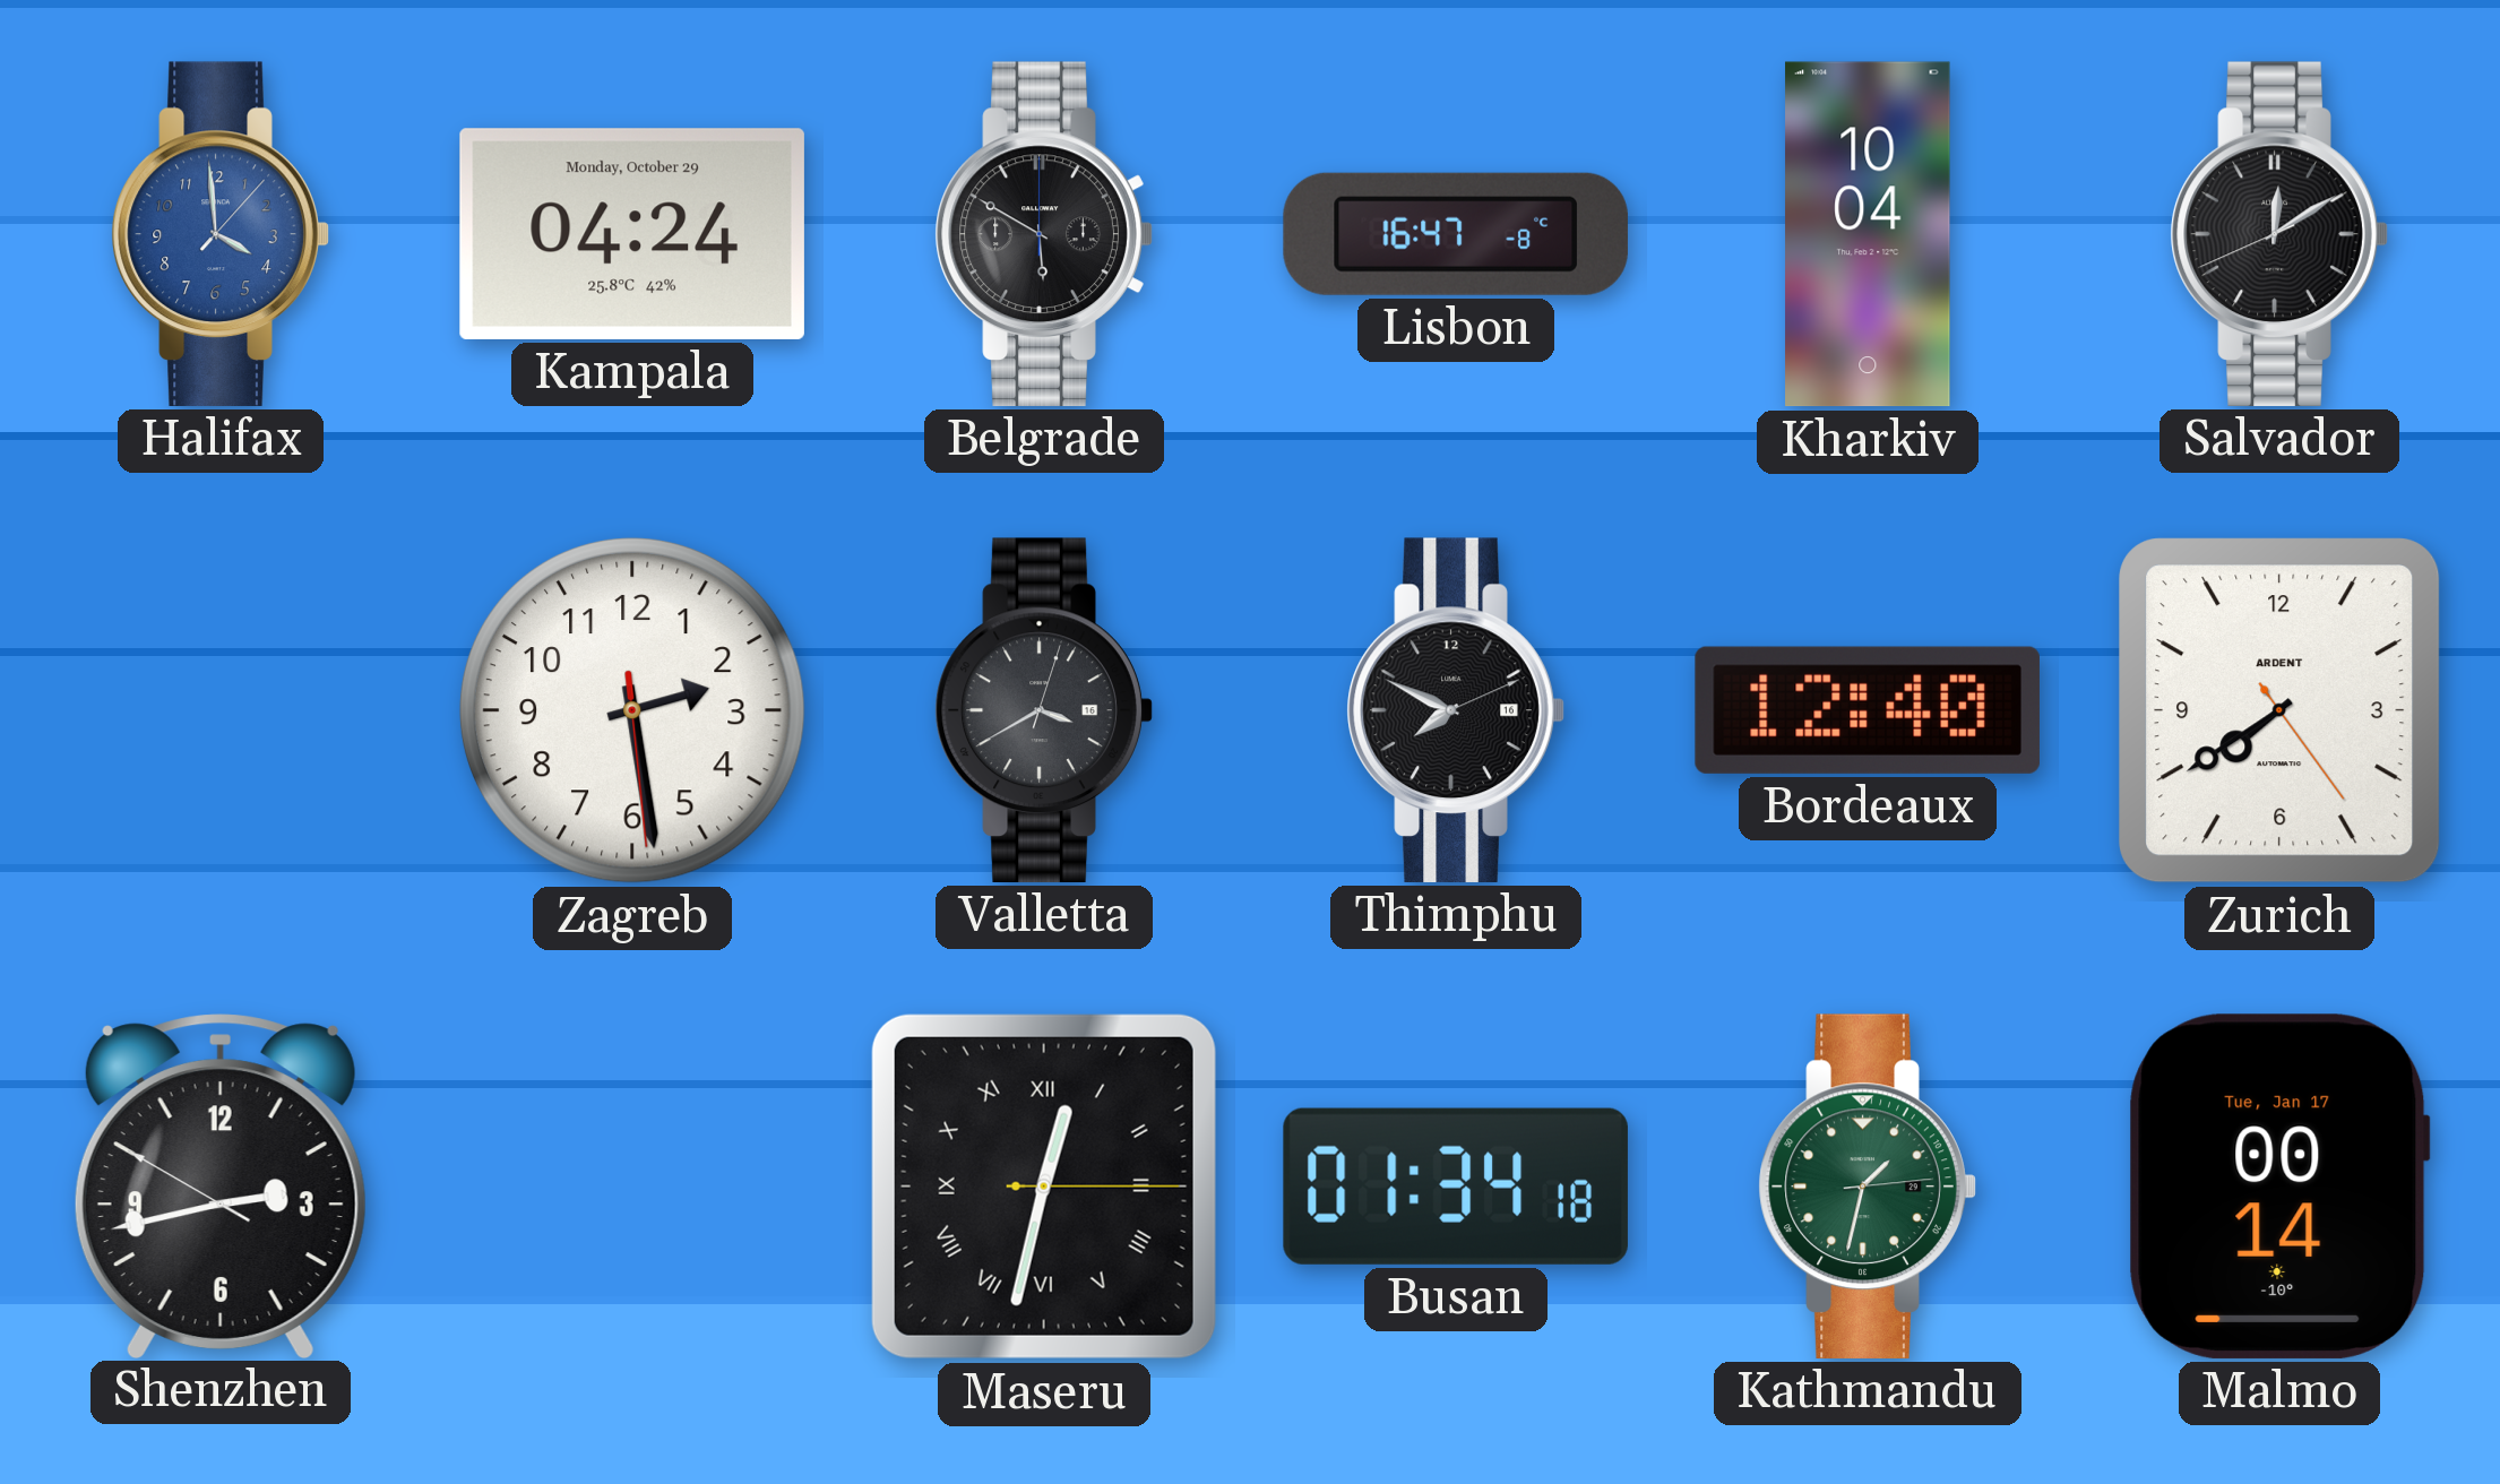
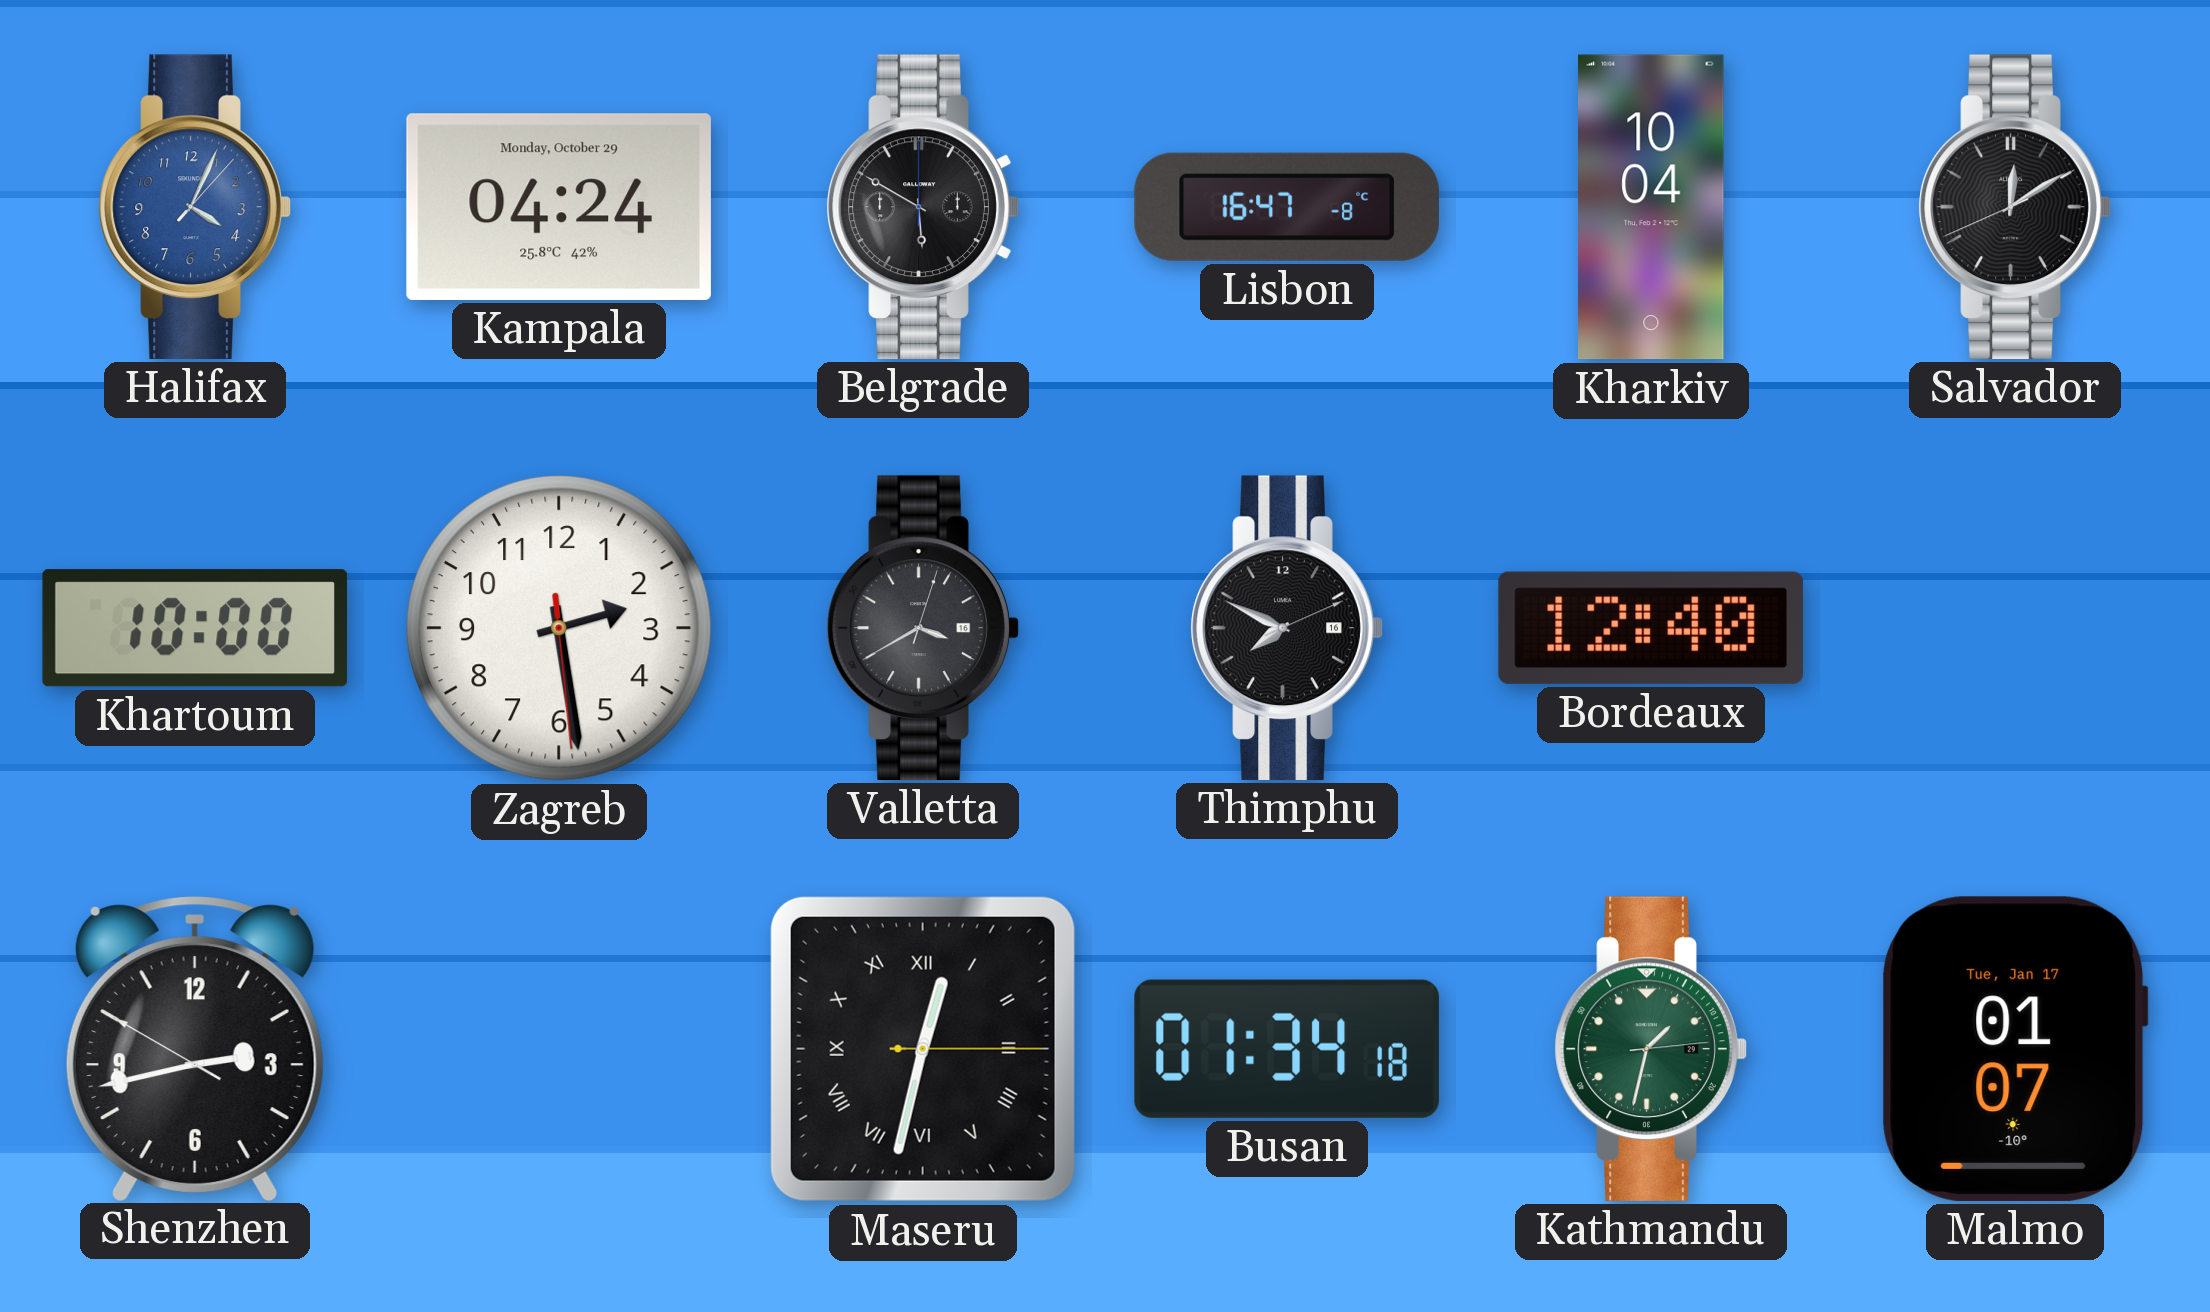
Halifax: 3:59 -> 4:04
Khartoum: none -> 10:00
Zurich: 7:39 -> none
Malmo: 00:14 -> 01:07
